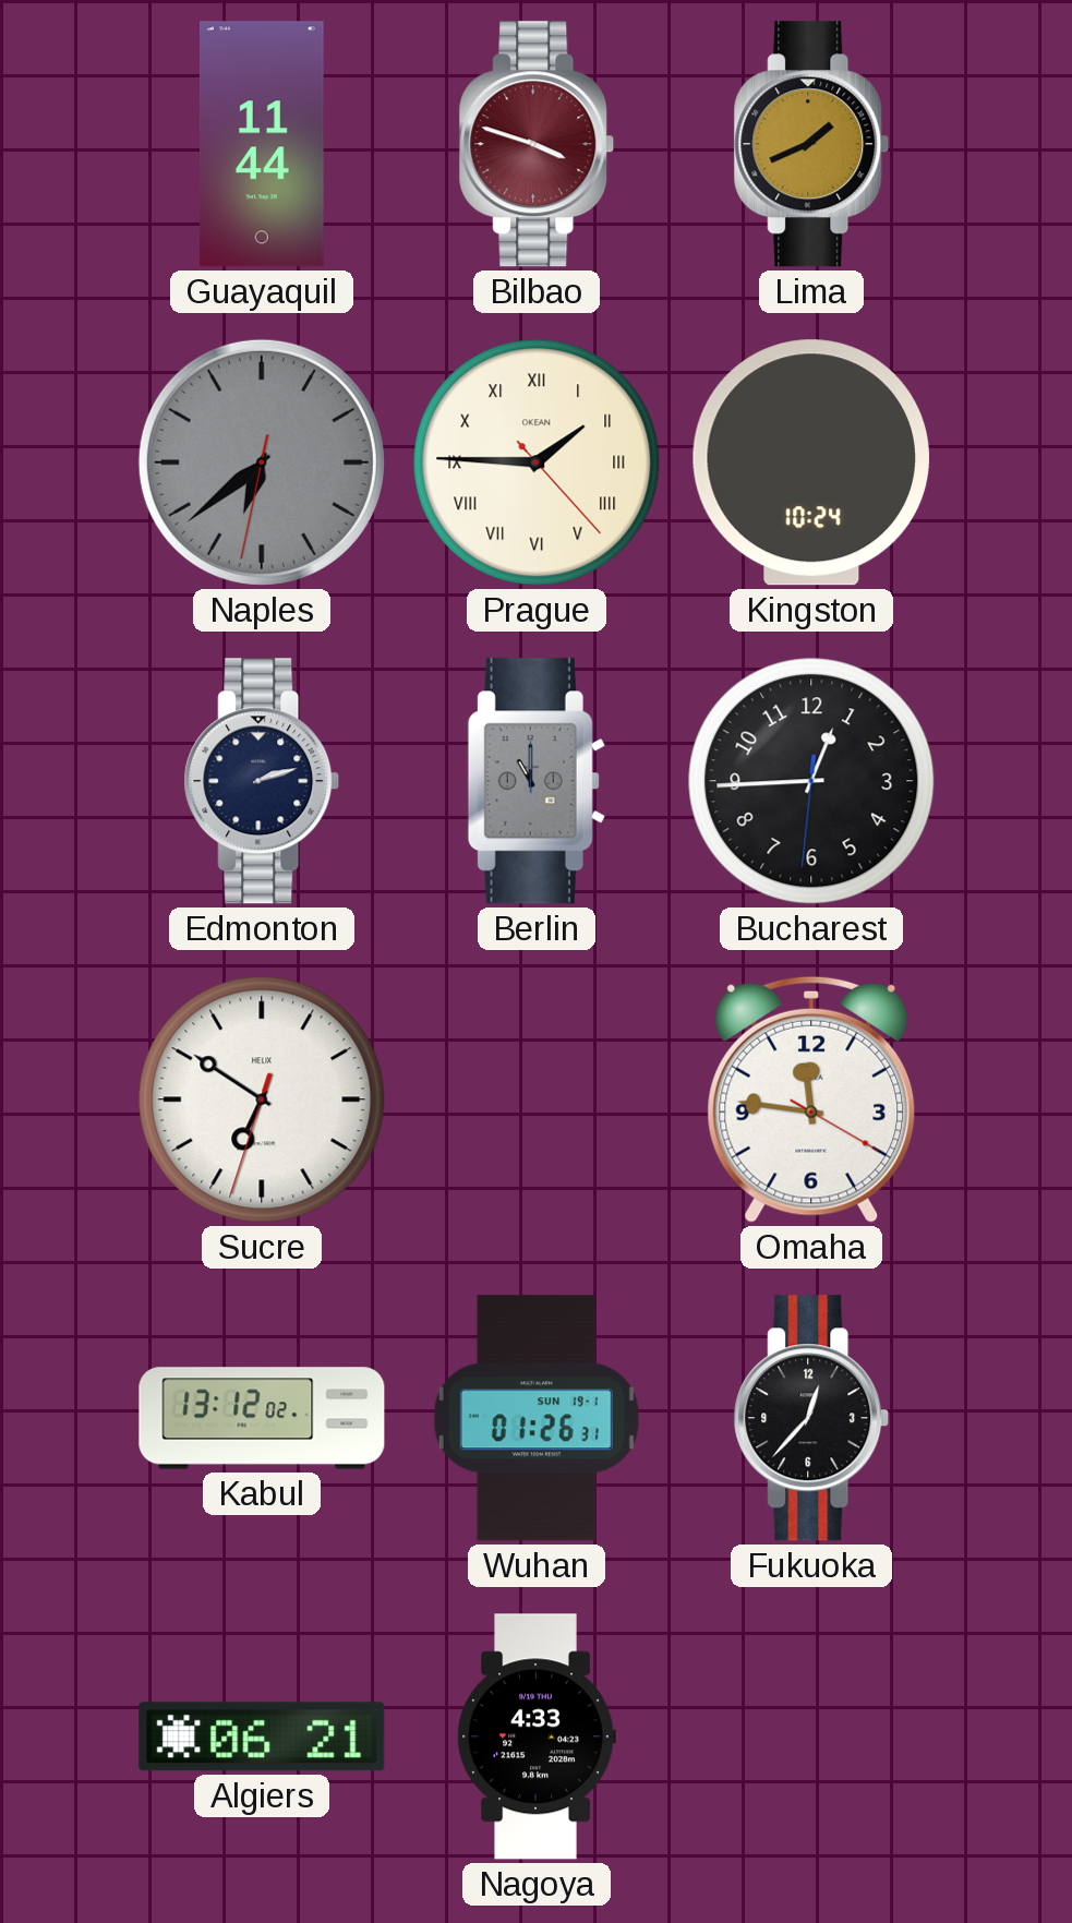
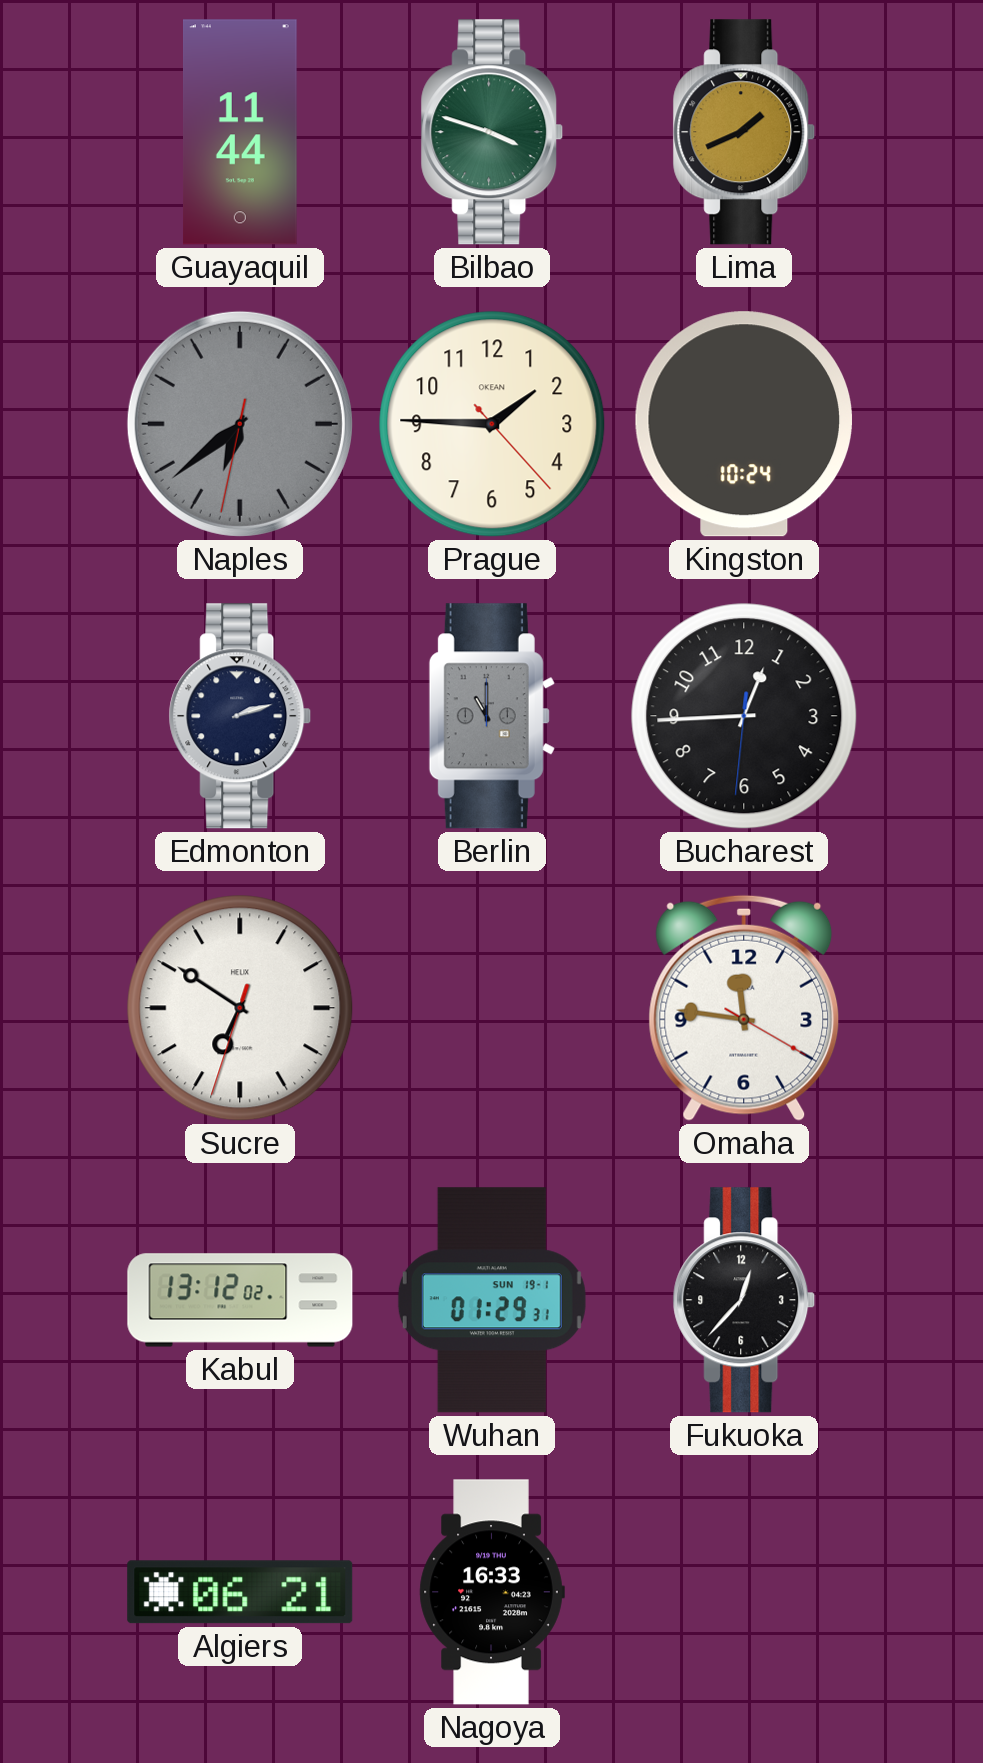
Bilbao dial: burgundy -> green
Prague numerals: Roman -> Arabic
Wuhan: 01:26 -> 01:29
Nagoya: 4:33 -> 16:33
